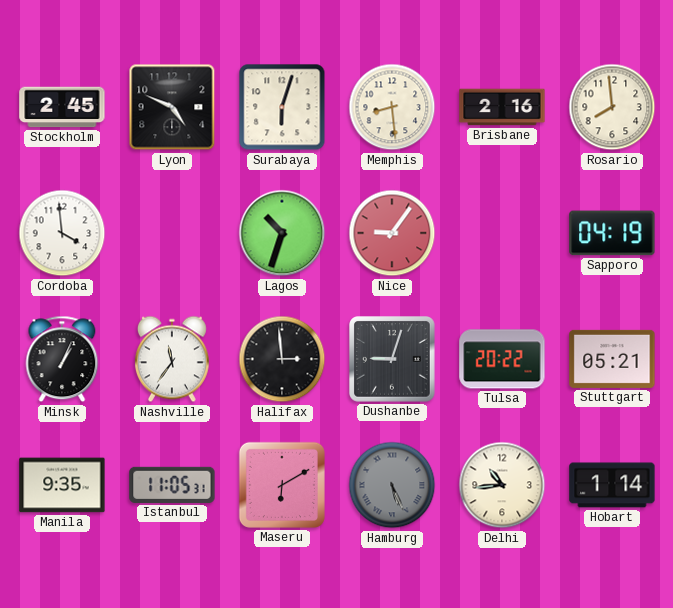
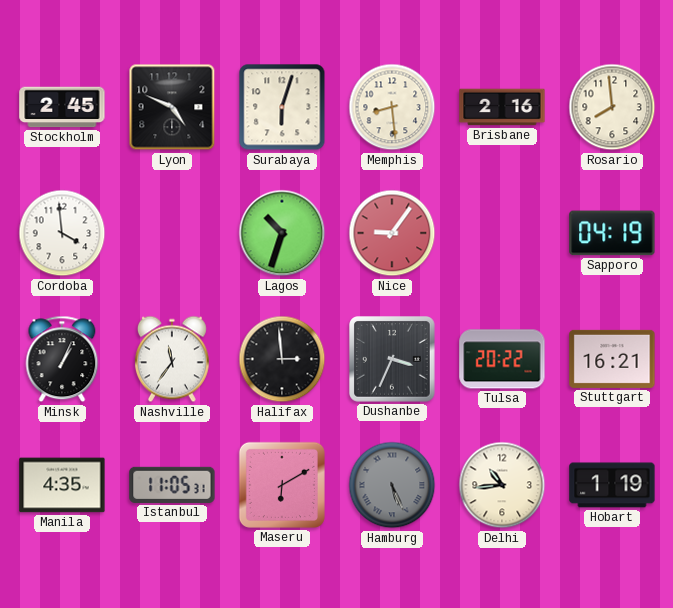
Dushanbe: 9:03 -> 3:34
Stuttgart: 05:21 -> 16:21
Manila: 9:35 -> 4:35
Hobart: 1:14 -> 1:19
